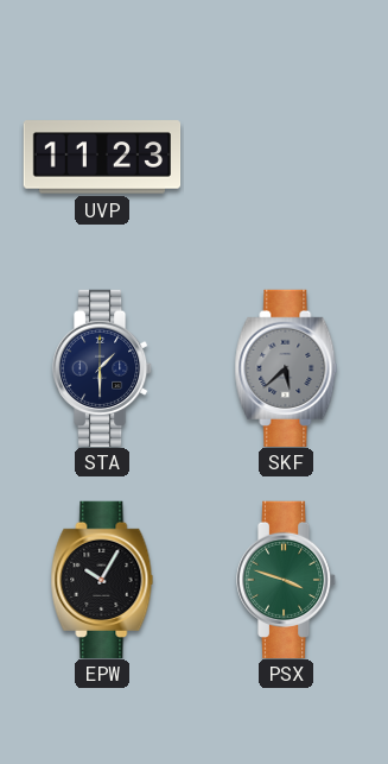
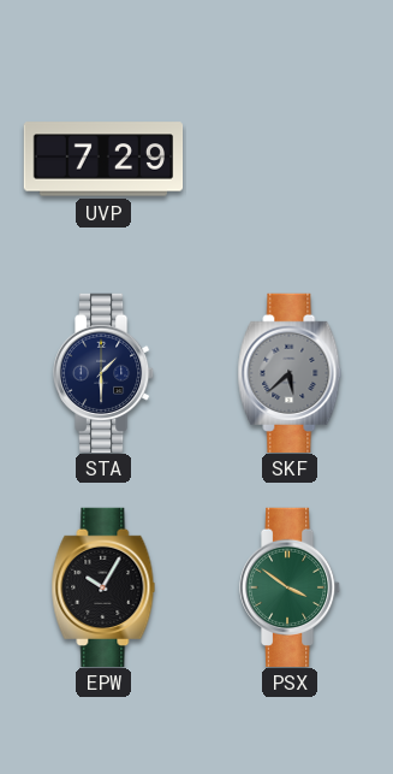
UVP: 11:23 -> 7:29
PSX: 3:48 -> 3:51
